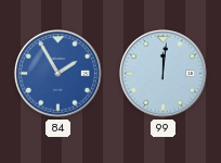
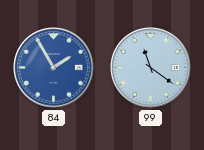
99: 12:01 -> 11:21
